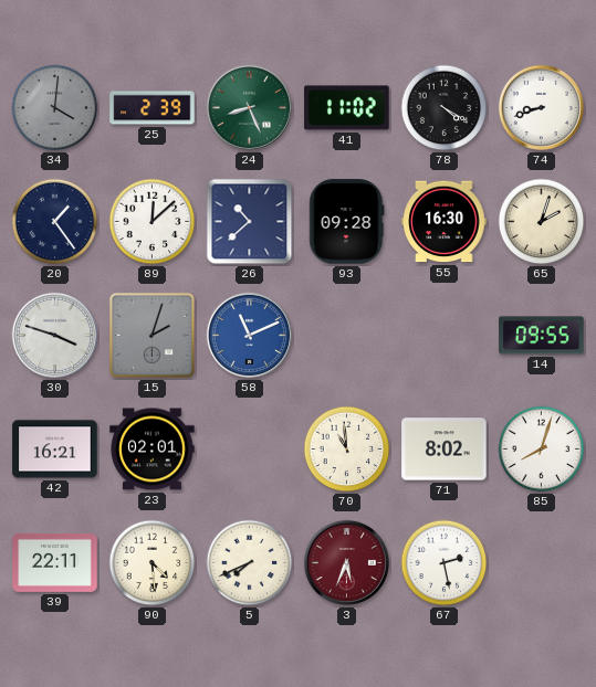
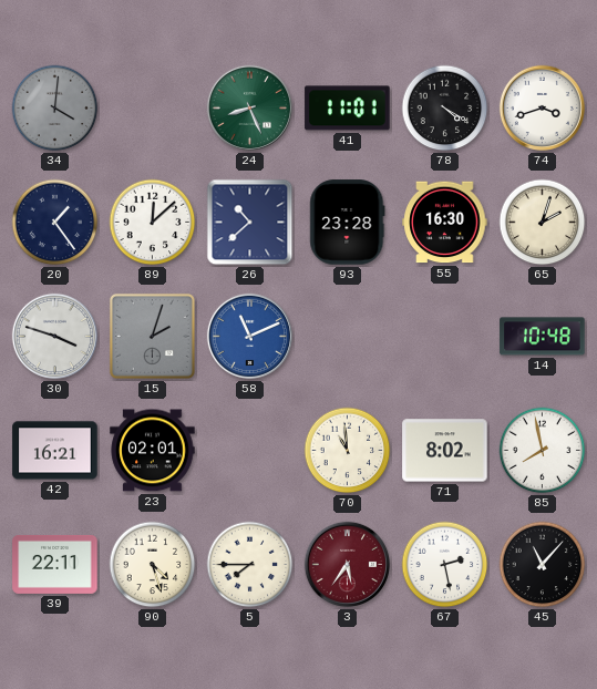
25: 2:39 -> none
41: 11:02 -> 11:01
74: 8:42 -> 3:42
93: 09:28 -> 23:28
14: 09:55 -> 10:48
85: 8:03 -> 7:58
90: 4:29 -> 4:27
5: 7:41 -> 7:45
3: 5:34 -> 5:36
45: none -> 11:07
